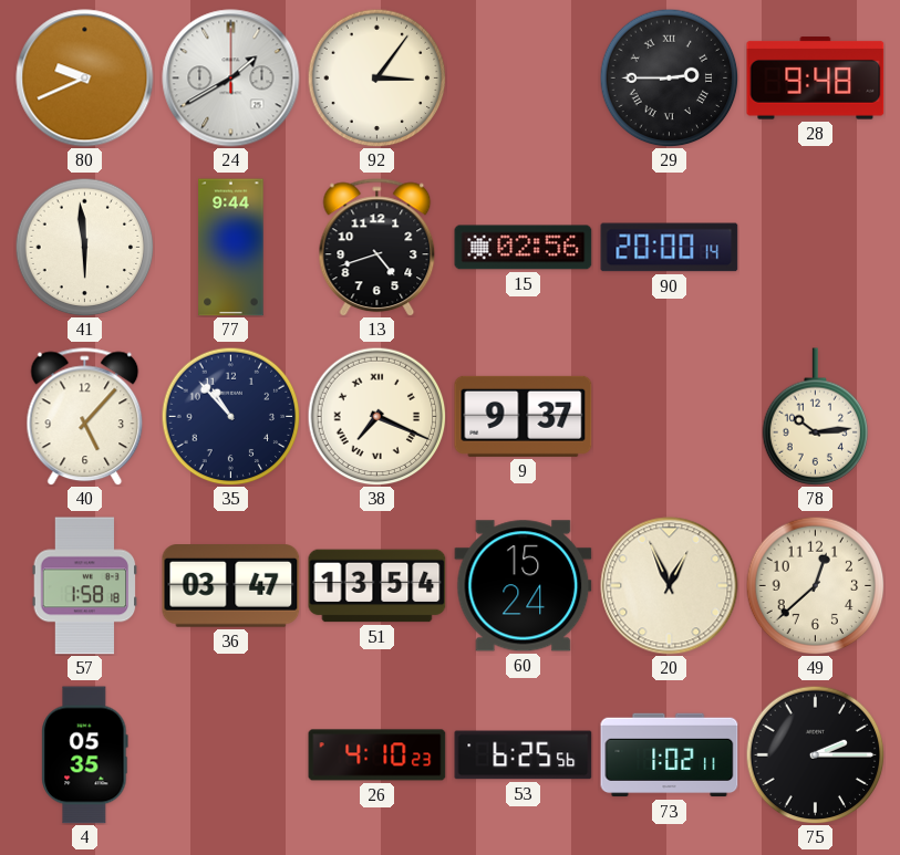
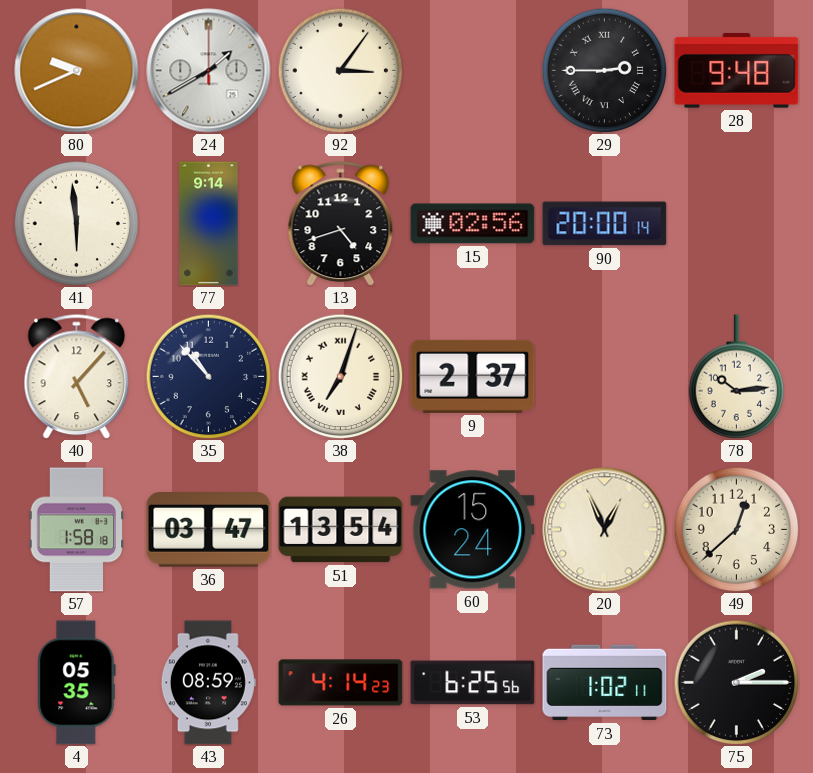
77: 9:44 -> 9:14
38: 7:19 -> 7:03
9: 9:37 -> 2:37
43: none -> 08:59
26: 4:10 -> 4:14
